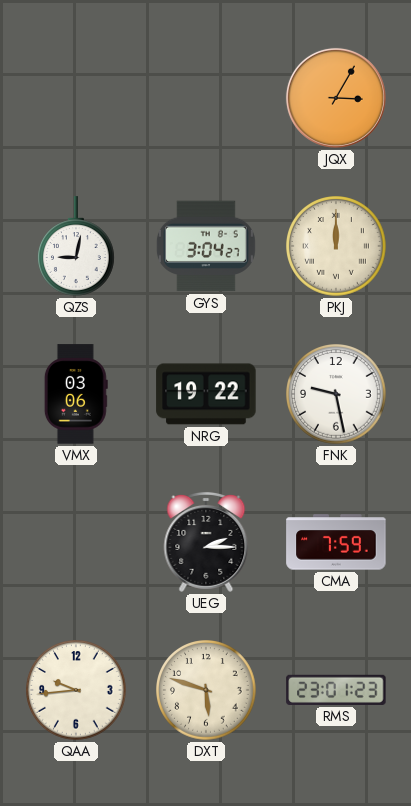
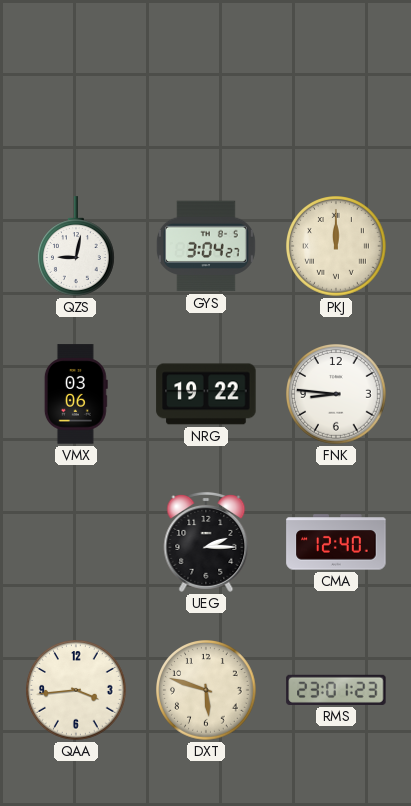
JQX: 3:05 -> none
FNK: 9:28 -> 8:46
CMA: 7:59 -> 12:40
QAA: 9:44 -> 3:44
